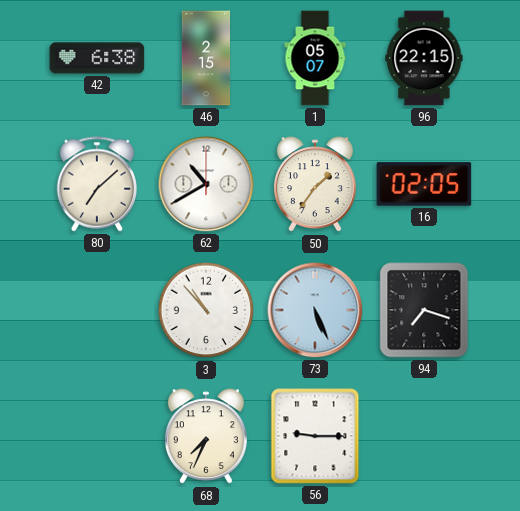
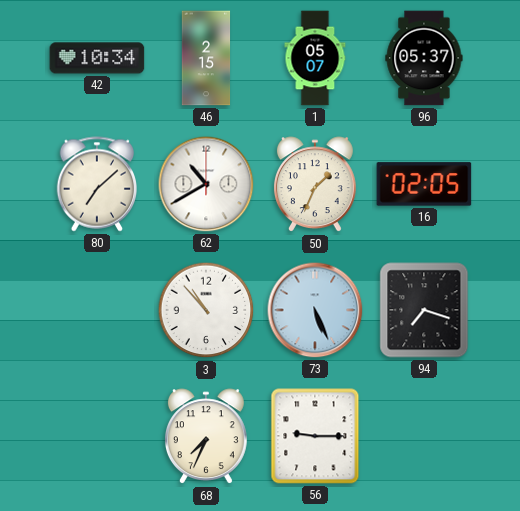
42: 6:38 -> 10:34
96: 22:15 -> 05:37
50: 1:36 -> 1:34
